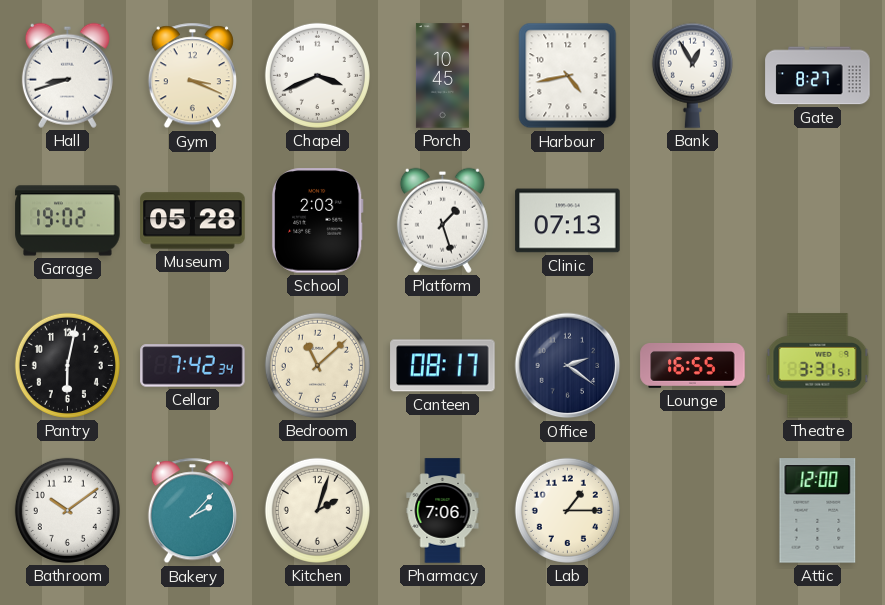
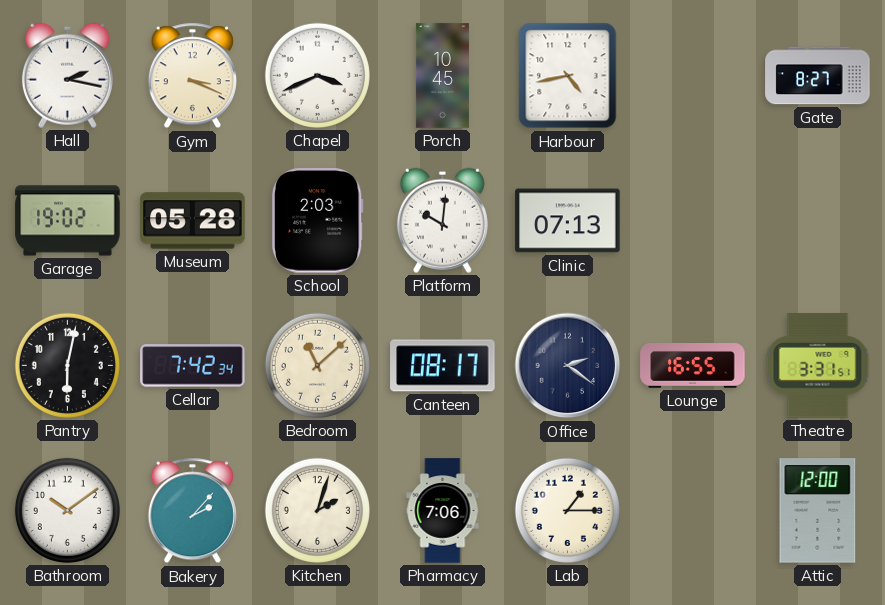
Hall: 8:42 -> 2:17
Bank: 12:55 -> none
Platform: 1:27 -> 10:01
